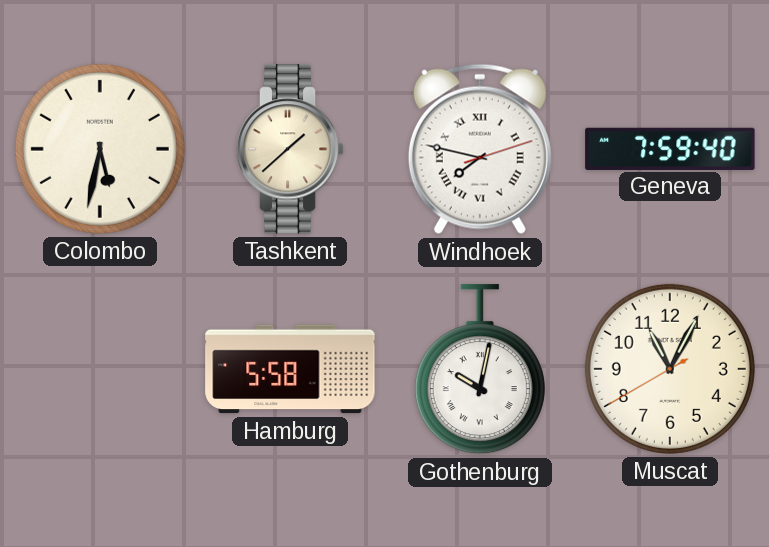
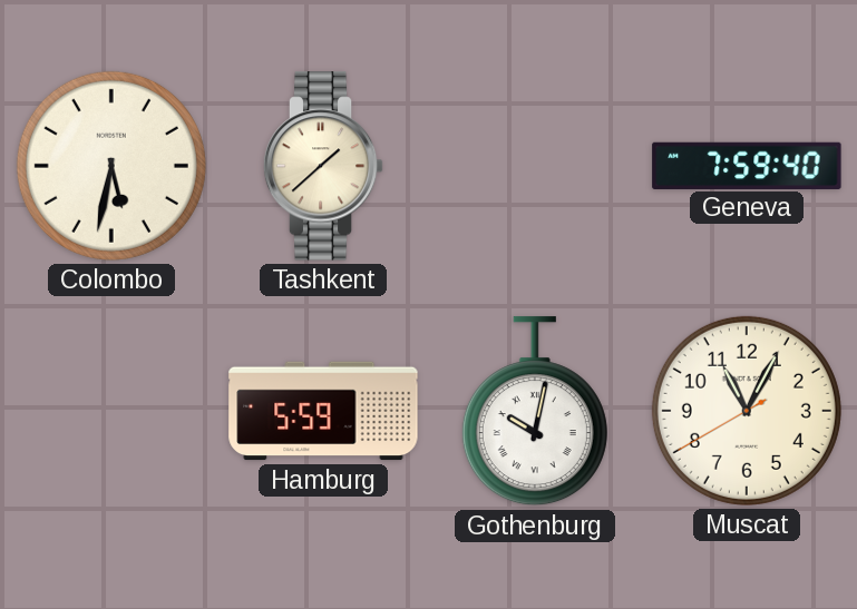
Windhoek: 7:47 -> none
Hamburg: 5:58 -> 5:59
